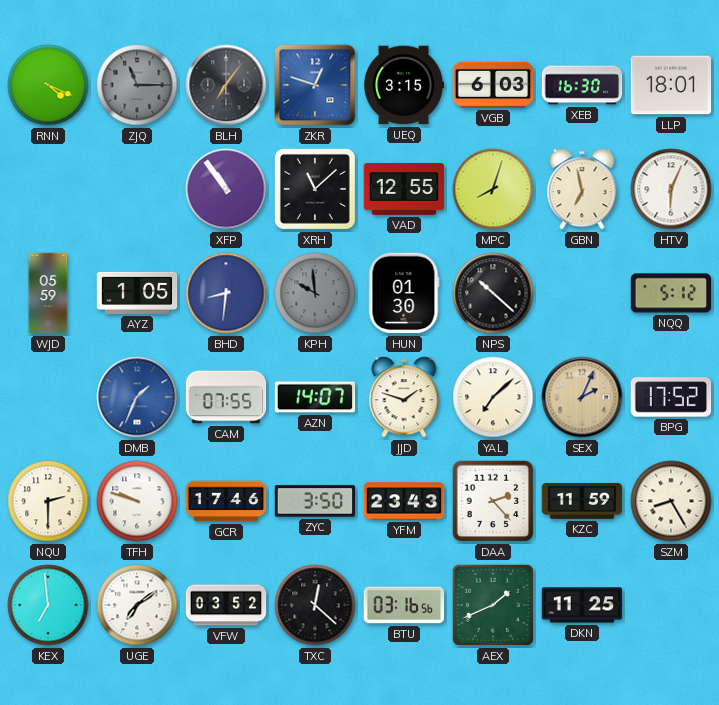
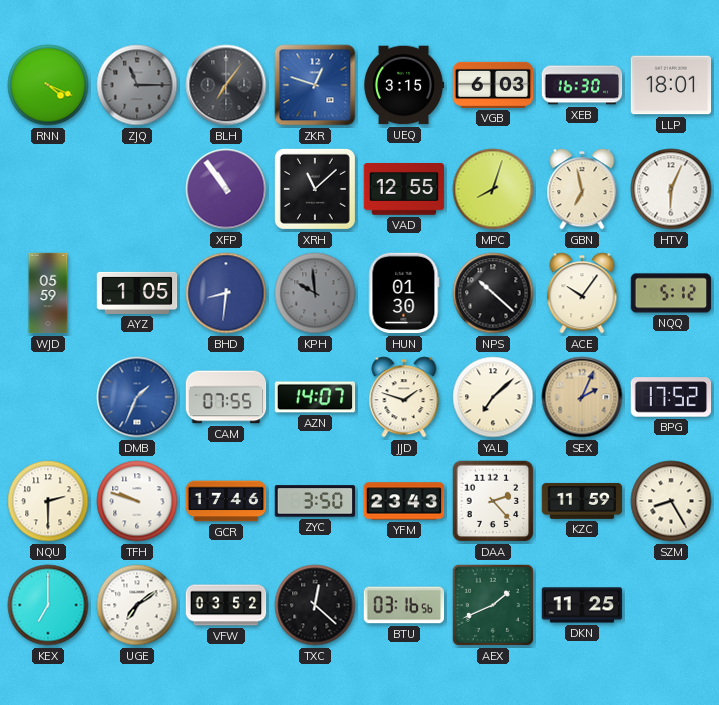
ACE: none -> 10:06
KEX: 6:59 -> 7:00
